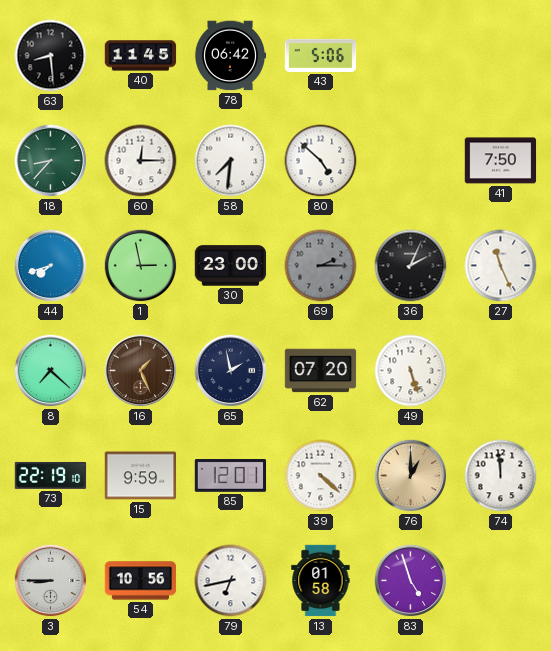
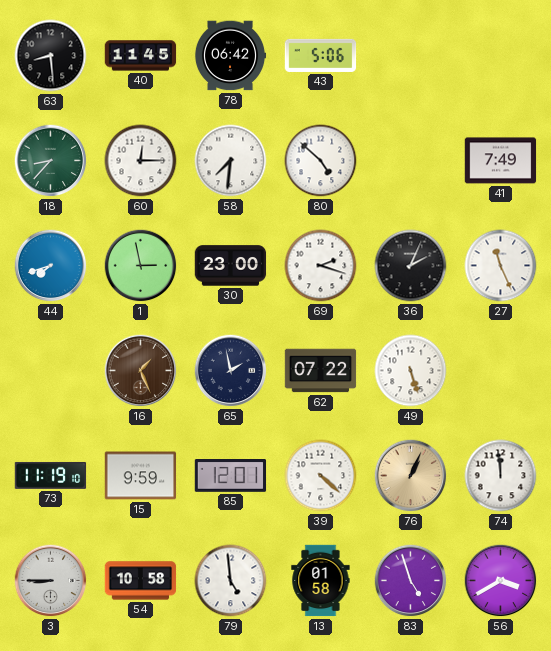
41: 7:50 -> 7:49
69: 2:15 -> 2:18
69 dial: grey -> white
8: 7:22 -> none
62: 07:20 -> 07:22
73: 22:19 -> 11:19
76: 1:00 -> 1:04
54: 10:56 -> 10:58
79: 6:43 -> 4:59
56: none -> 3:40
